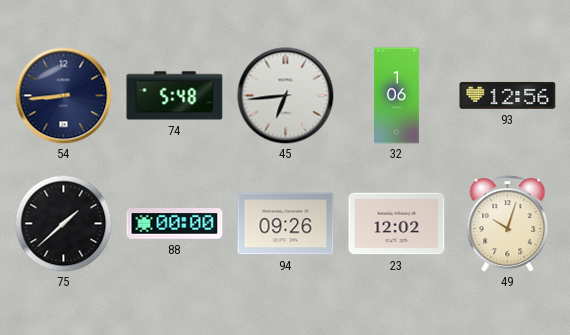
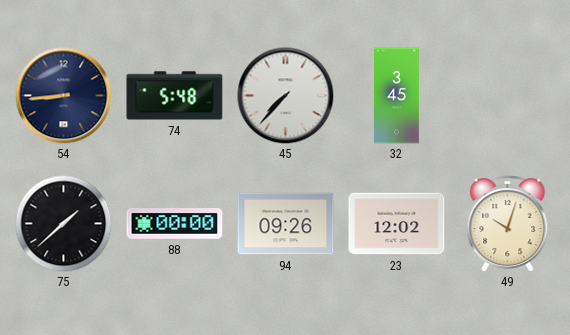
45: 6:44 -> 7:37
32: 1:06 -> 3:45
93: 12:56 -> none
